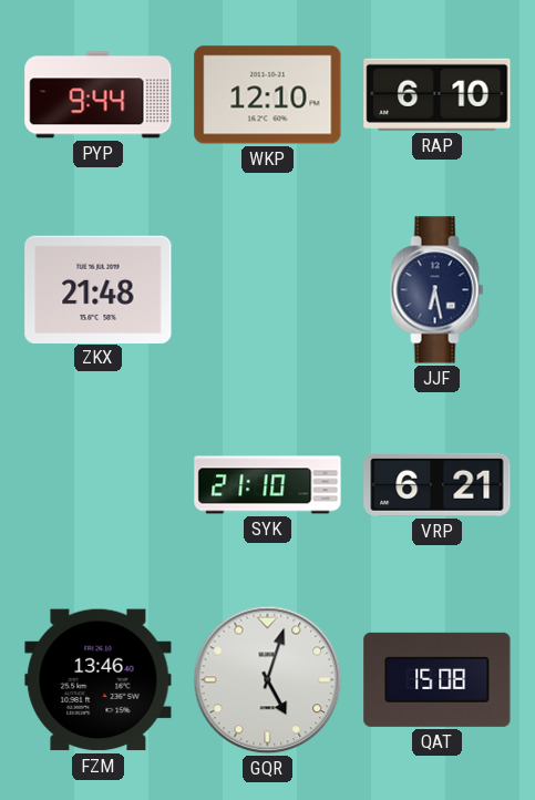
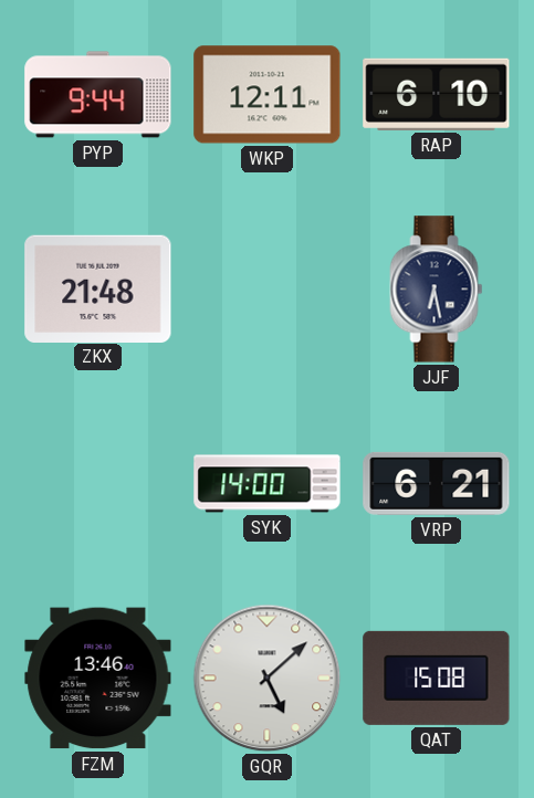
WKP: 12:10 -> 12:11
SYK: 21:10 -> 14:00
GQR: 5:03 -> 5:08
